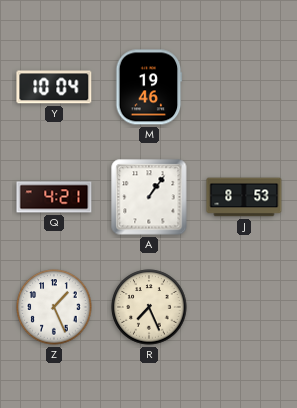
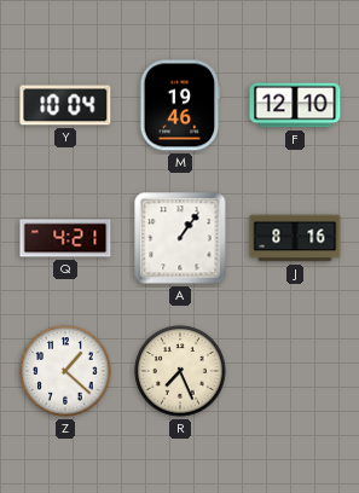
F: none -> 12:10
J: 8:53 -> 8:16
Z: 1:26 -> 1:22
